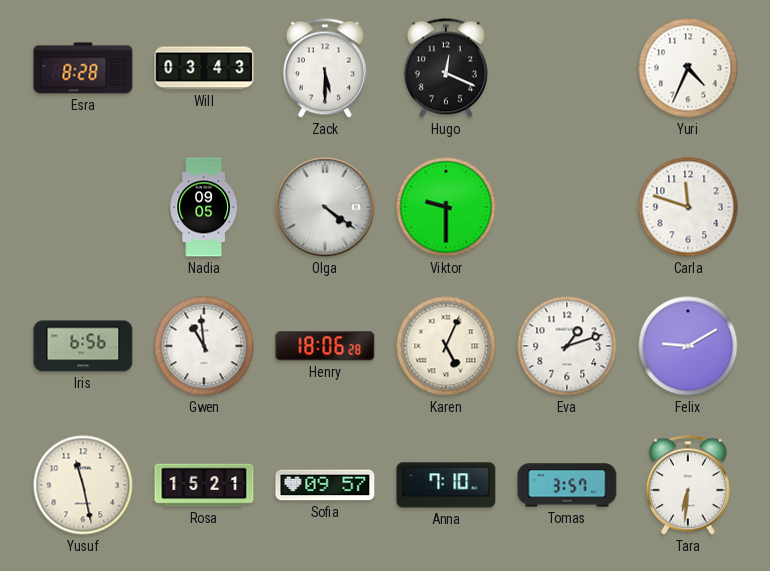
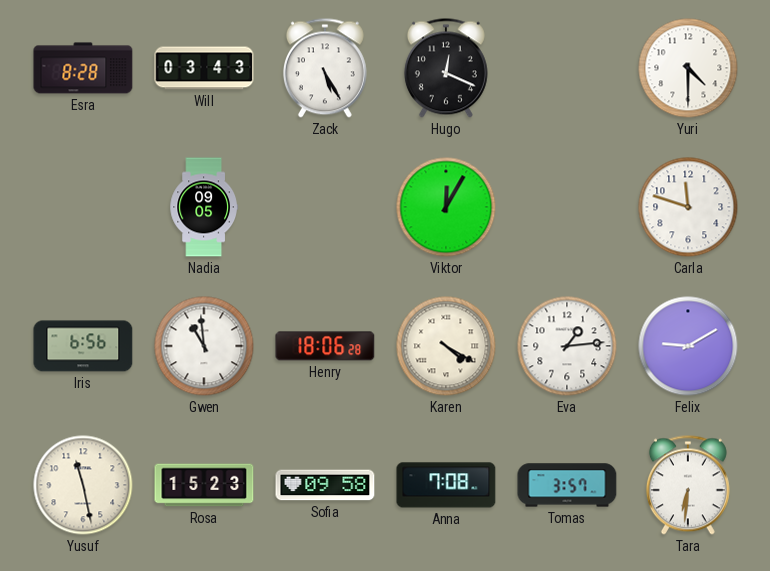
Zack: 5:30 -> 5:25
Yuri: 4:34 -> 4:30
Olga: 4:21 -> none
Viktor: 9:30 -> 12:05
Karen: 5:04 -> 4:20
Eva: 1:12 -> 1:14
Rosa: 15:21 -> 15:23
Sofia: 09:57 -> 09:58
Anna: 7:10 -> 7:08
